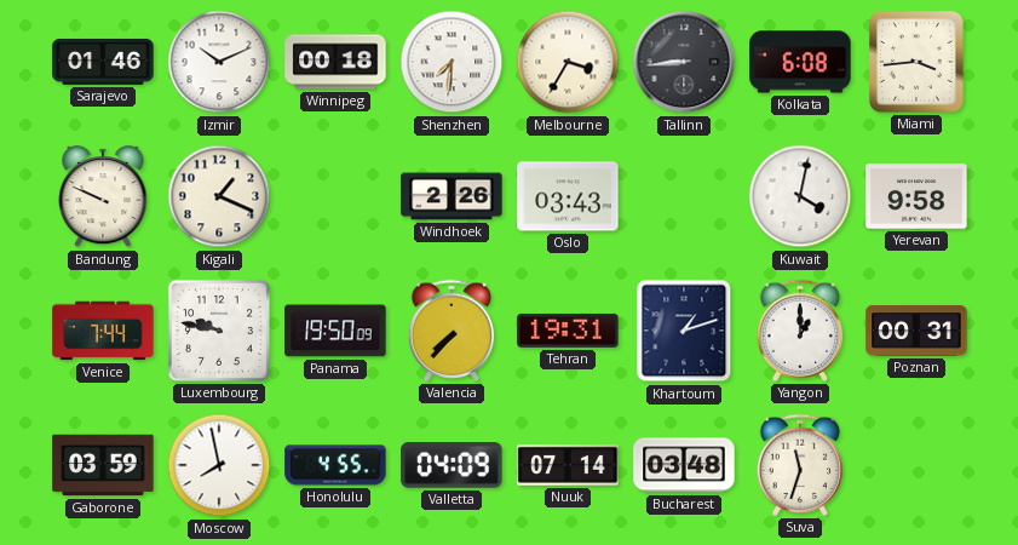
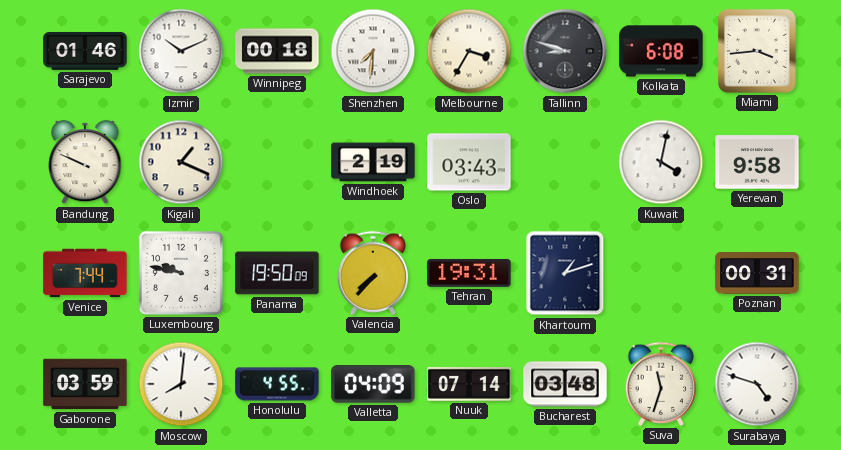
Tallinn: 8:44 -> 8:48
Windhoek: 2:26 -> 2:19
Yangon: 1:00 -> none
Moscow: 7:58 -> 8:01
Surabaya: none -> 4:48
